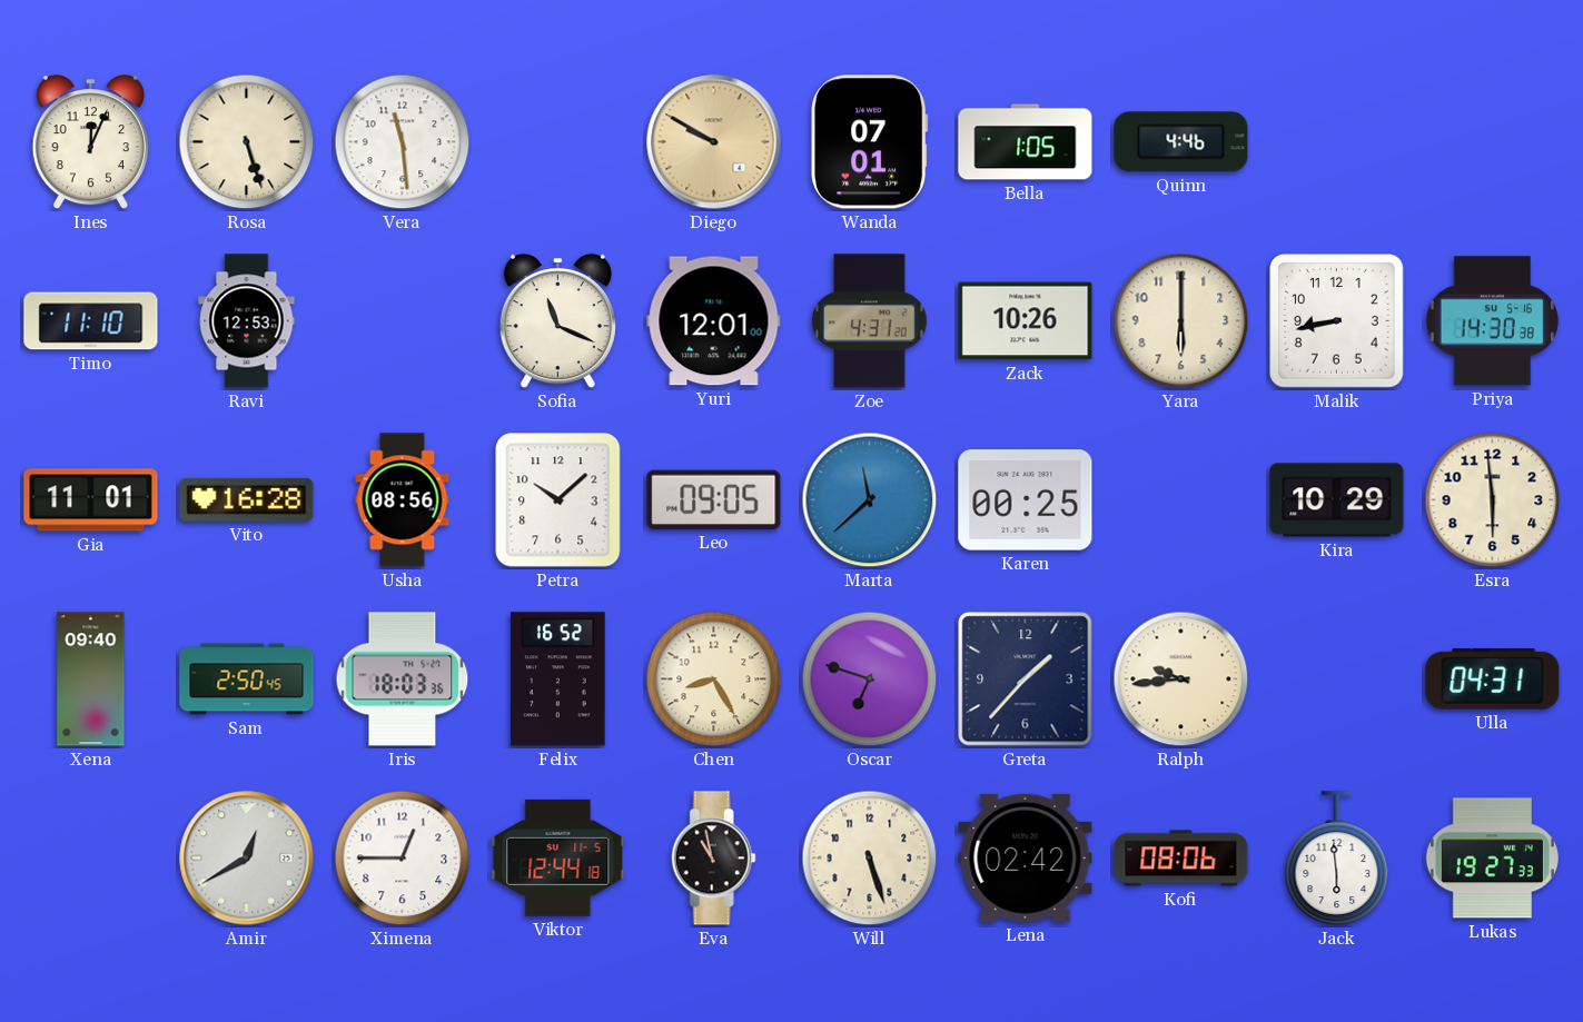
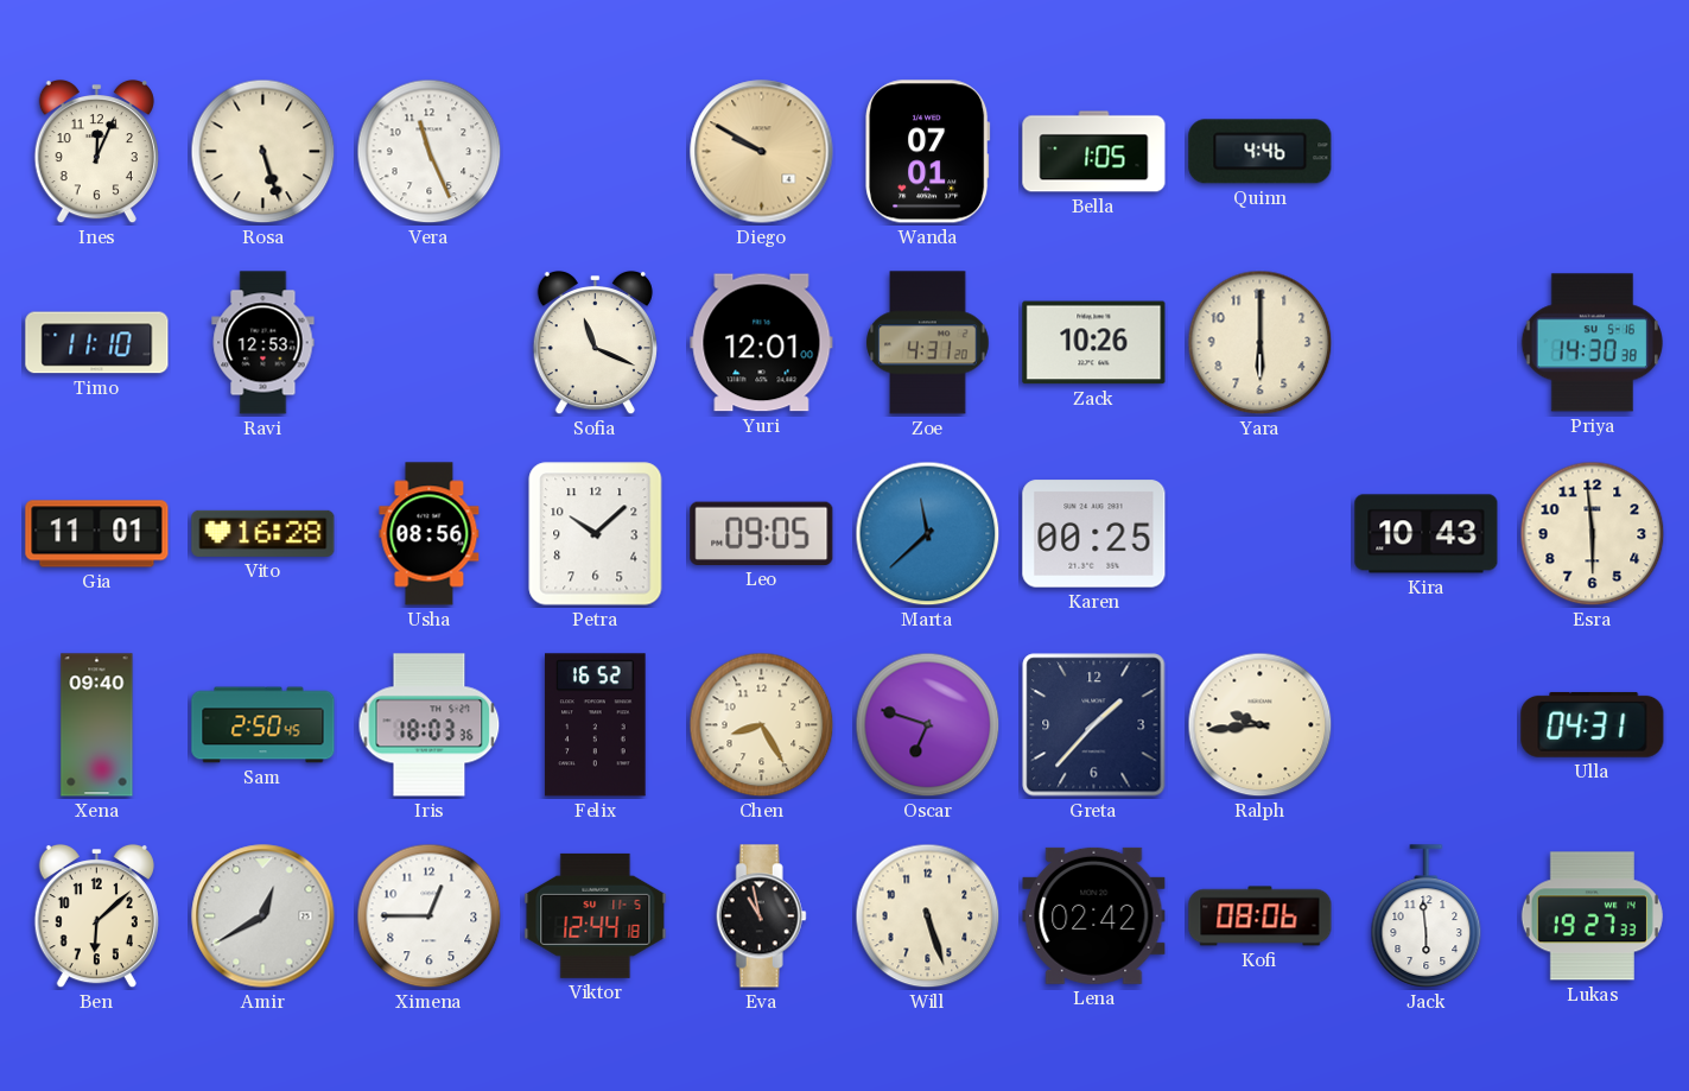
Vera: 11:29 -> 11:26
Malik: 8:43 -> none
Kira: 10:29 -> 10:43
Ben: none -> 6:08
